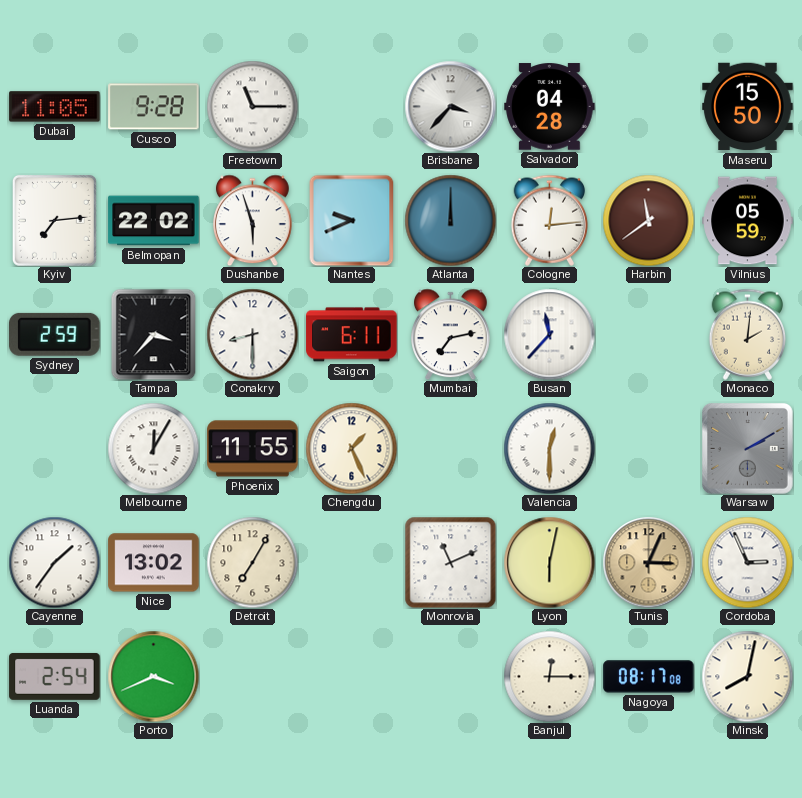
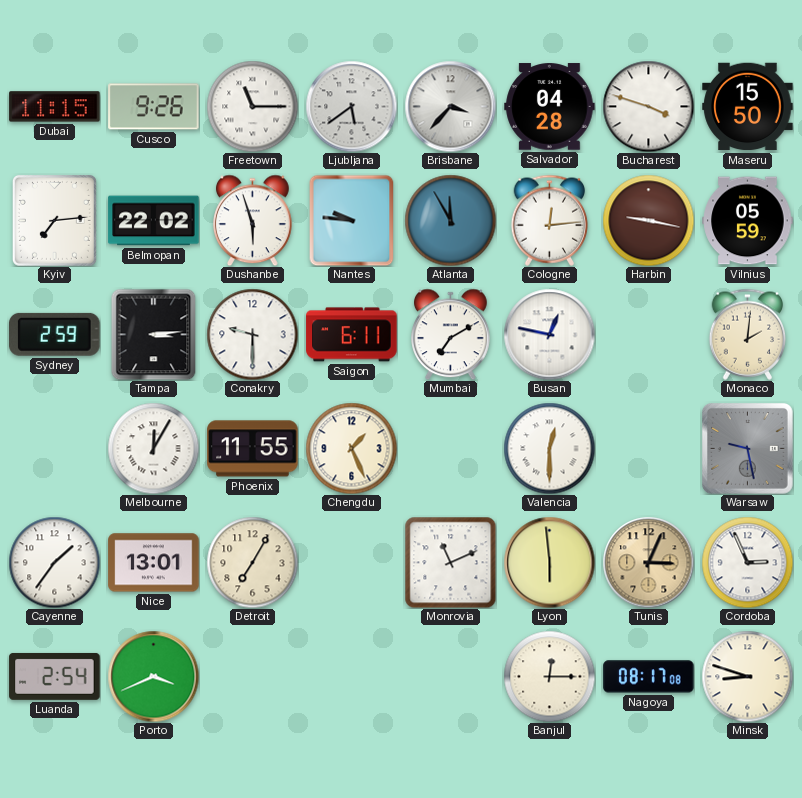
Dubai: 11:05 -> 11:15
Cusco: 9:28 -> 9:26
Ljubljana: none -> 5:39
Bucharest: none -> 3:48
Nantes: 9:41 -> 9:46
Atlanta: 12:00 -> 11:55
Harbin: 11:39 -> 9:17
Tampa: 3:37 -> 3:14
Conakry: 8:30 -> 9:30
Mumbai: 7:13 -> 7:10
Busan: 11:37 -> 12:47
Warsaw: 2:10 -> 9:28
Nice: 13:02 -> 13:01
Lyon: 6:02 -> 5:59
Minsk: 8:02 -> 8:48
